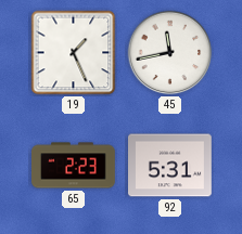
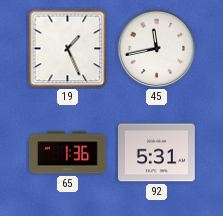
65: 2:23 -> 1:36
